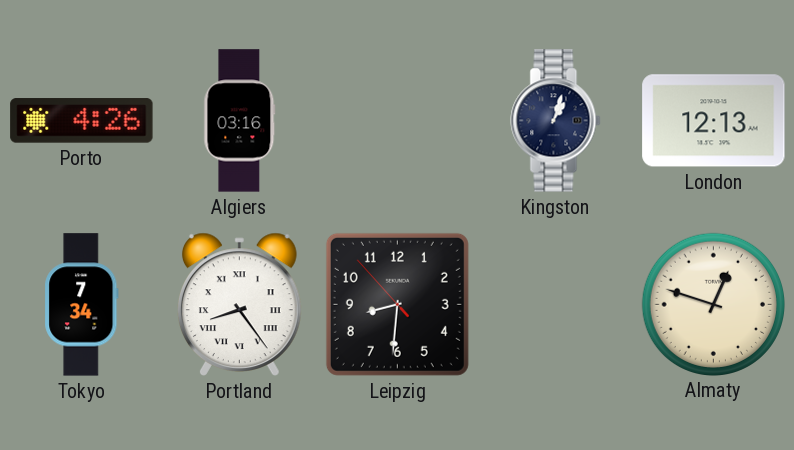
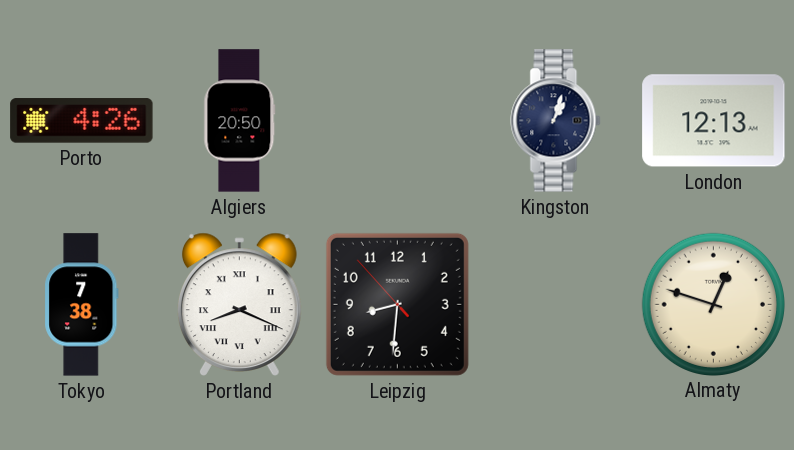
Algiers: 03:16 -> 20:50
Tokyo: 7:34 -> 7:38
Portland: 8:24 -> 8:19
